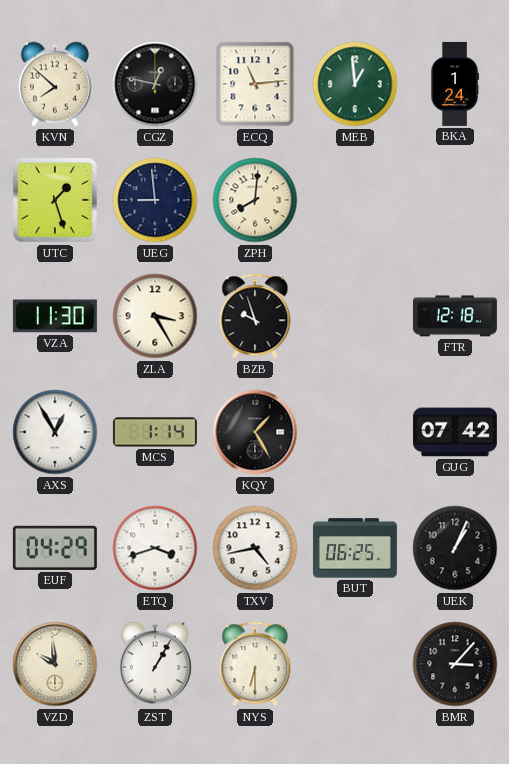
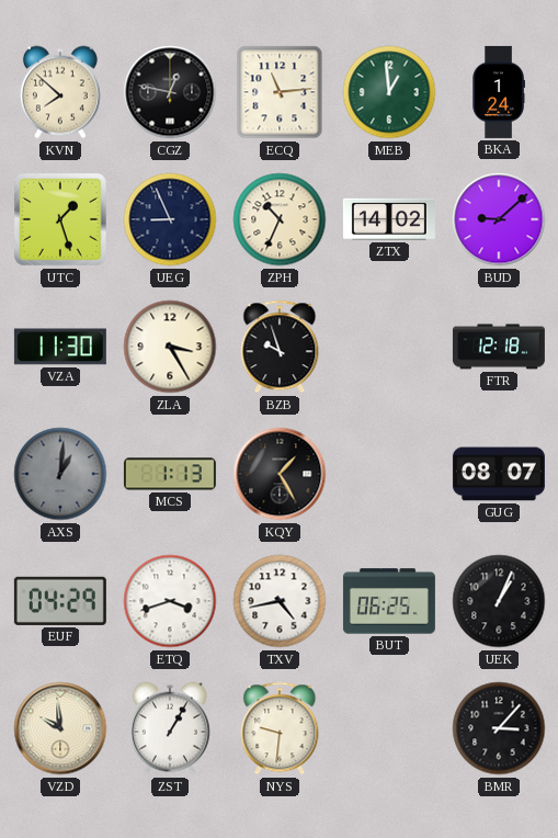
UEG: 8:59 -> 8:56
ZPH: 8:01 -> 10:34
ZTX: none -> 14:02
BUD: none -> 9:08
AXS: 12:55 -> 1:01
AXS dial: white -> grey
MCS: 1:14 -> 1:13
GUG: 07:42 -> 08:07
NYS: 6:30 -> 9:31
